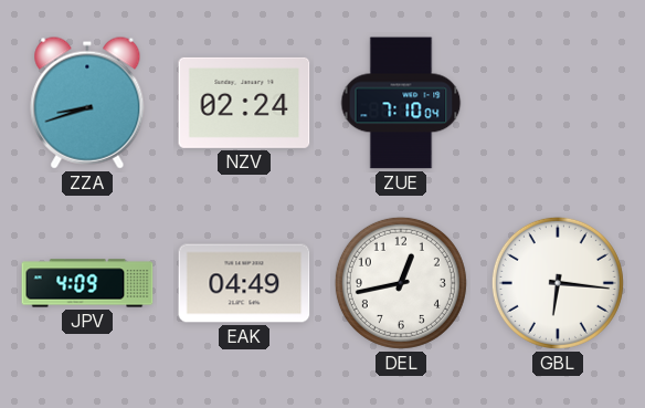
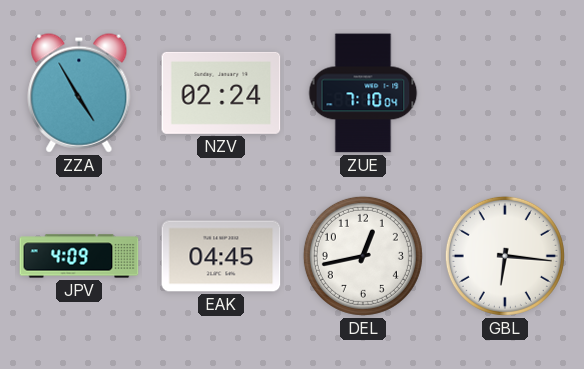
ZZA: 8:42 -> 4:55
EAK: 04:49 -> 04:45
